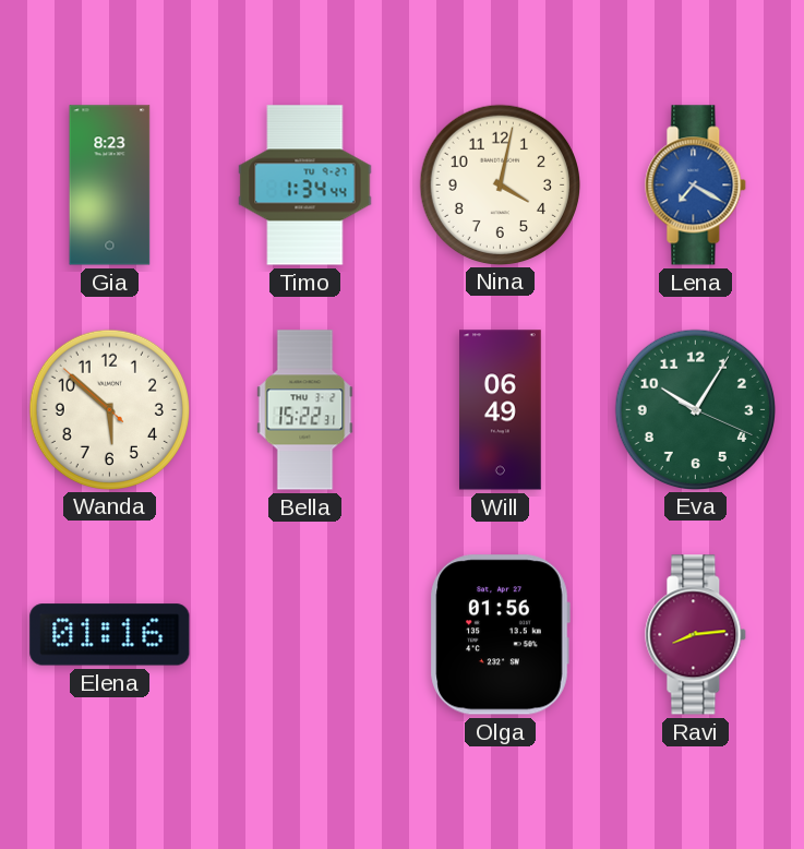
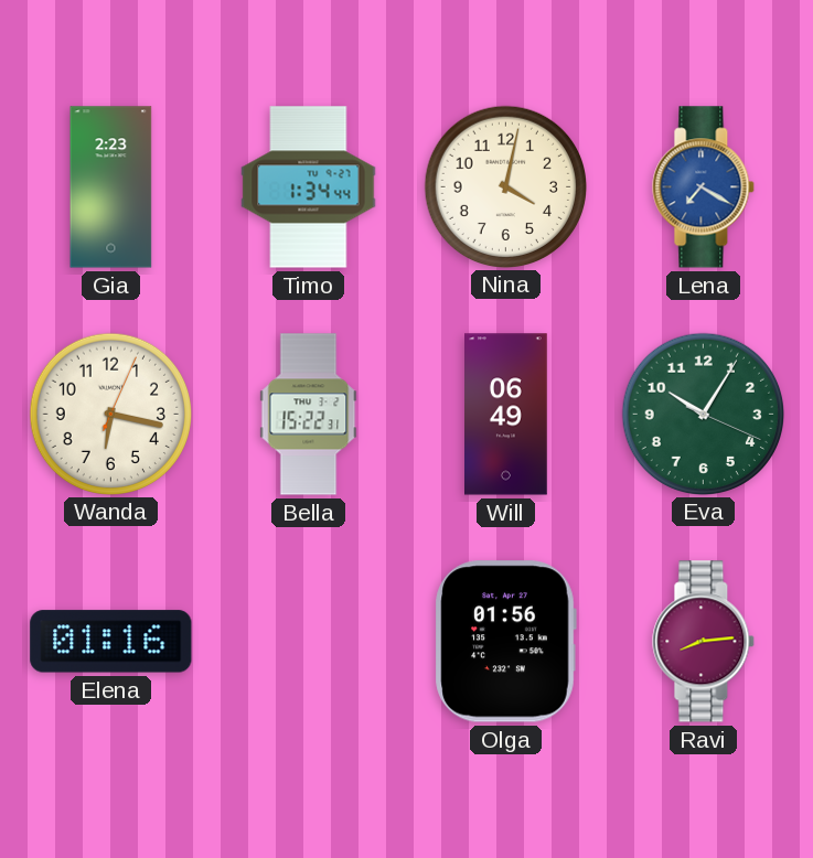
Gia: 8:23 -> 2:23
Wanda: 5:51 -> 6:17
